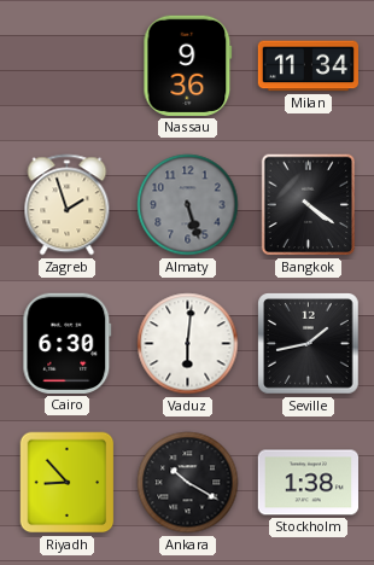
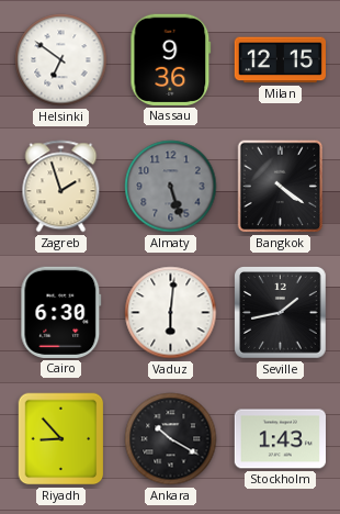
Helsinki: none -> 6:51
Milan: 11:34 -> 12:15
Stockholm: 1:38 -> 1:43
